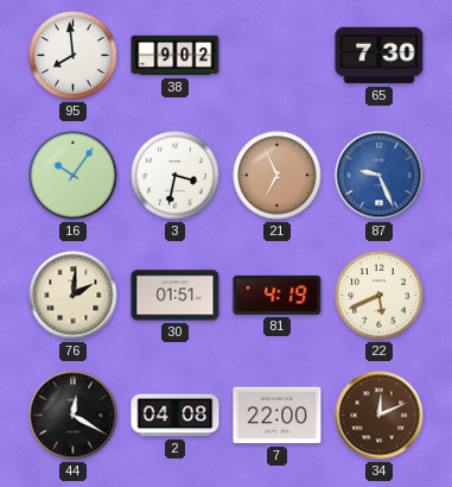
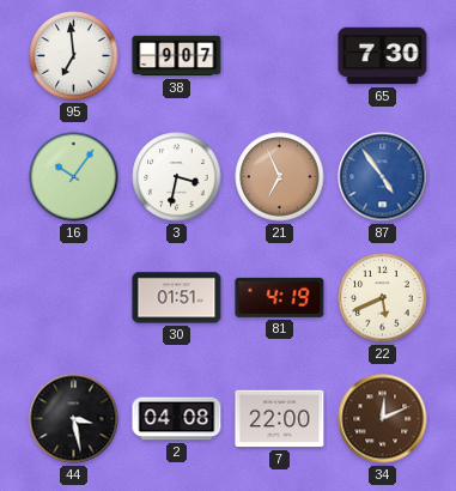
95: 7:59 -> 6:59
38: 9:02 -> 9:07
87: 9:26 -> 4:54
76: 2:01 -> none
44: 12:20 -> 3:28
